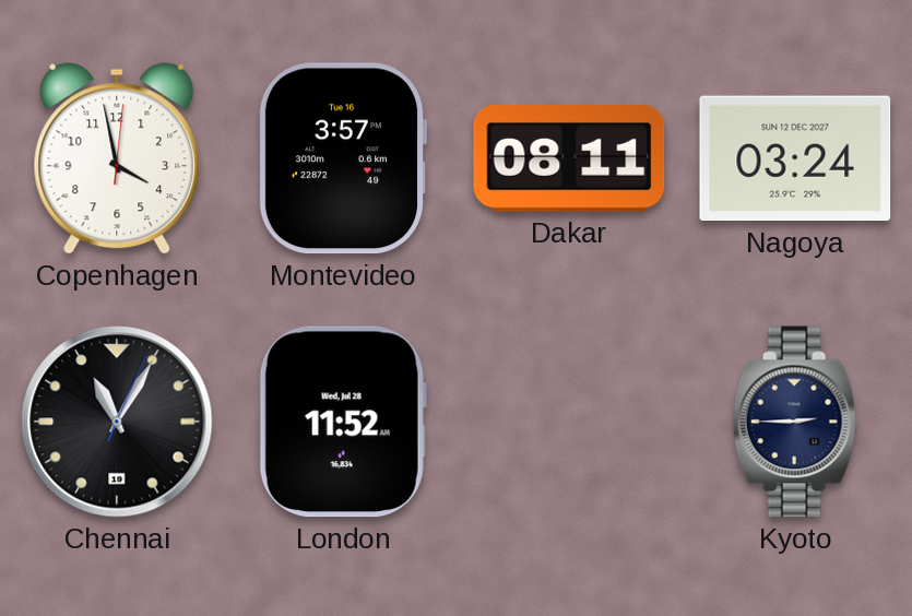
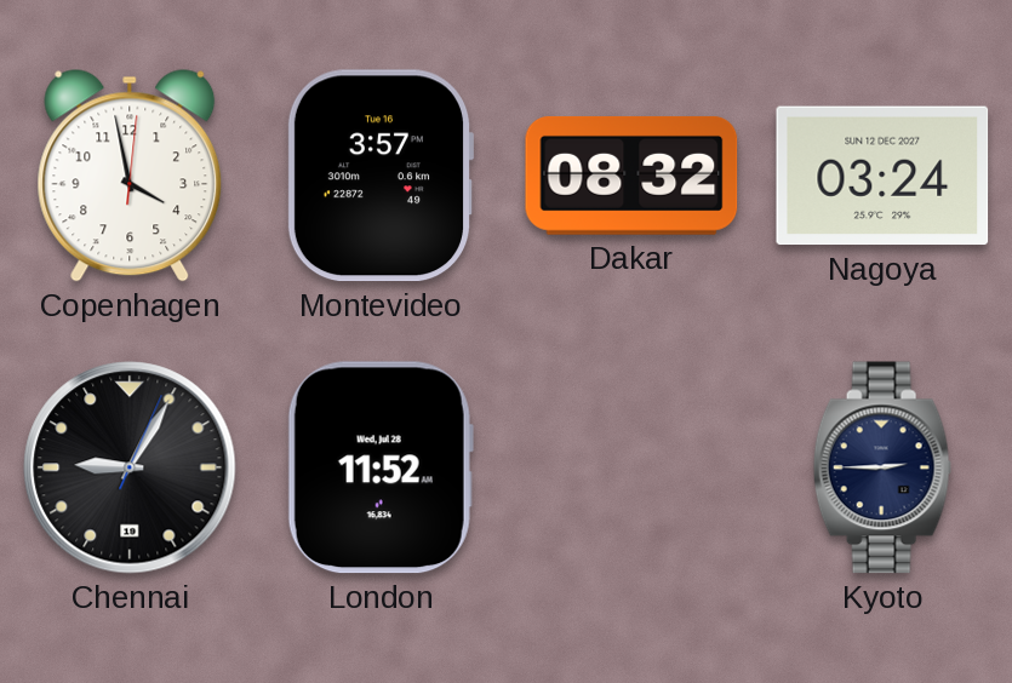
Dakar: 08:11 -> 08:32
Chennai: 11:05 -> 9:05
